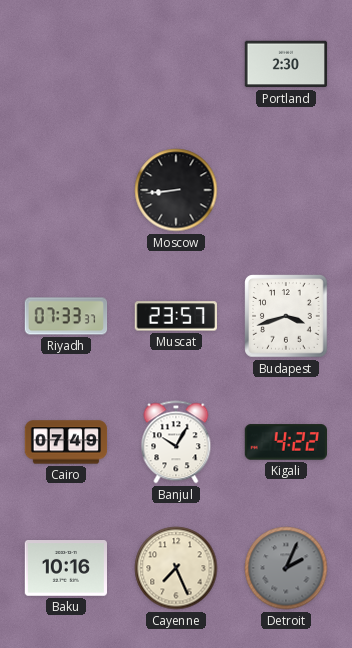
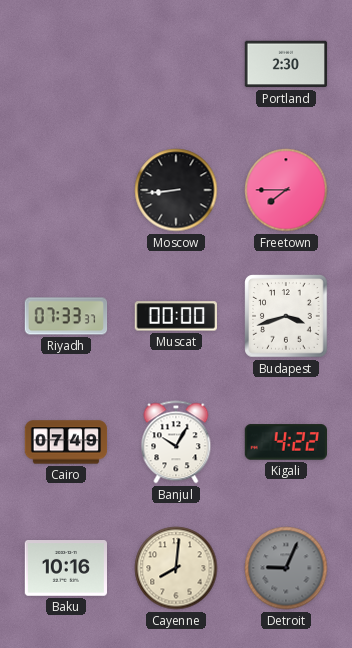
Freetown: none -> 7:45
Muscat: 23:57 -> 00:00
Cayenne: 7:26 -> 8:01
Detroit: 2:04 -> 9:04
